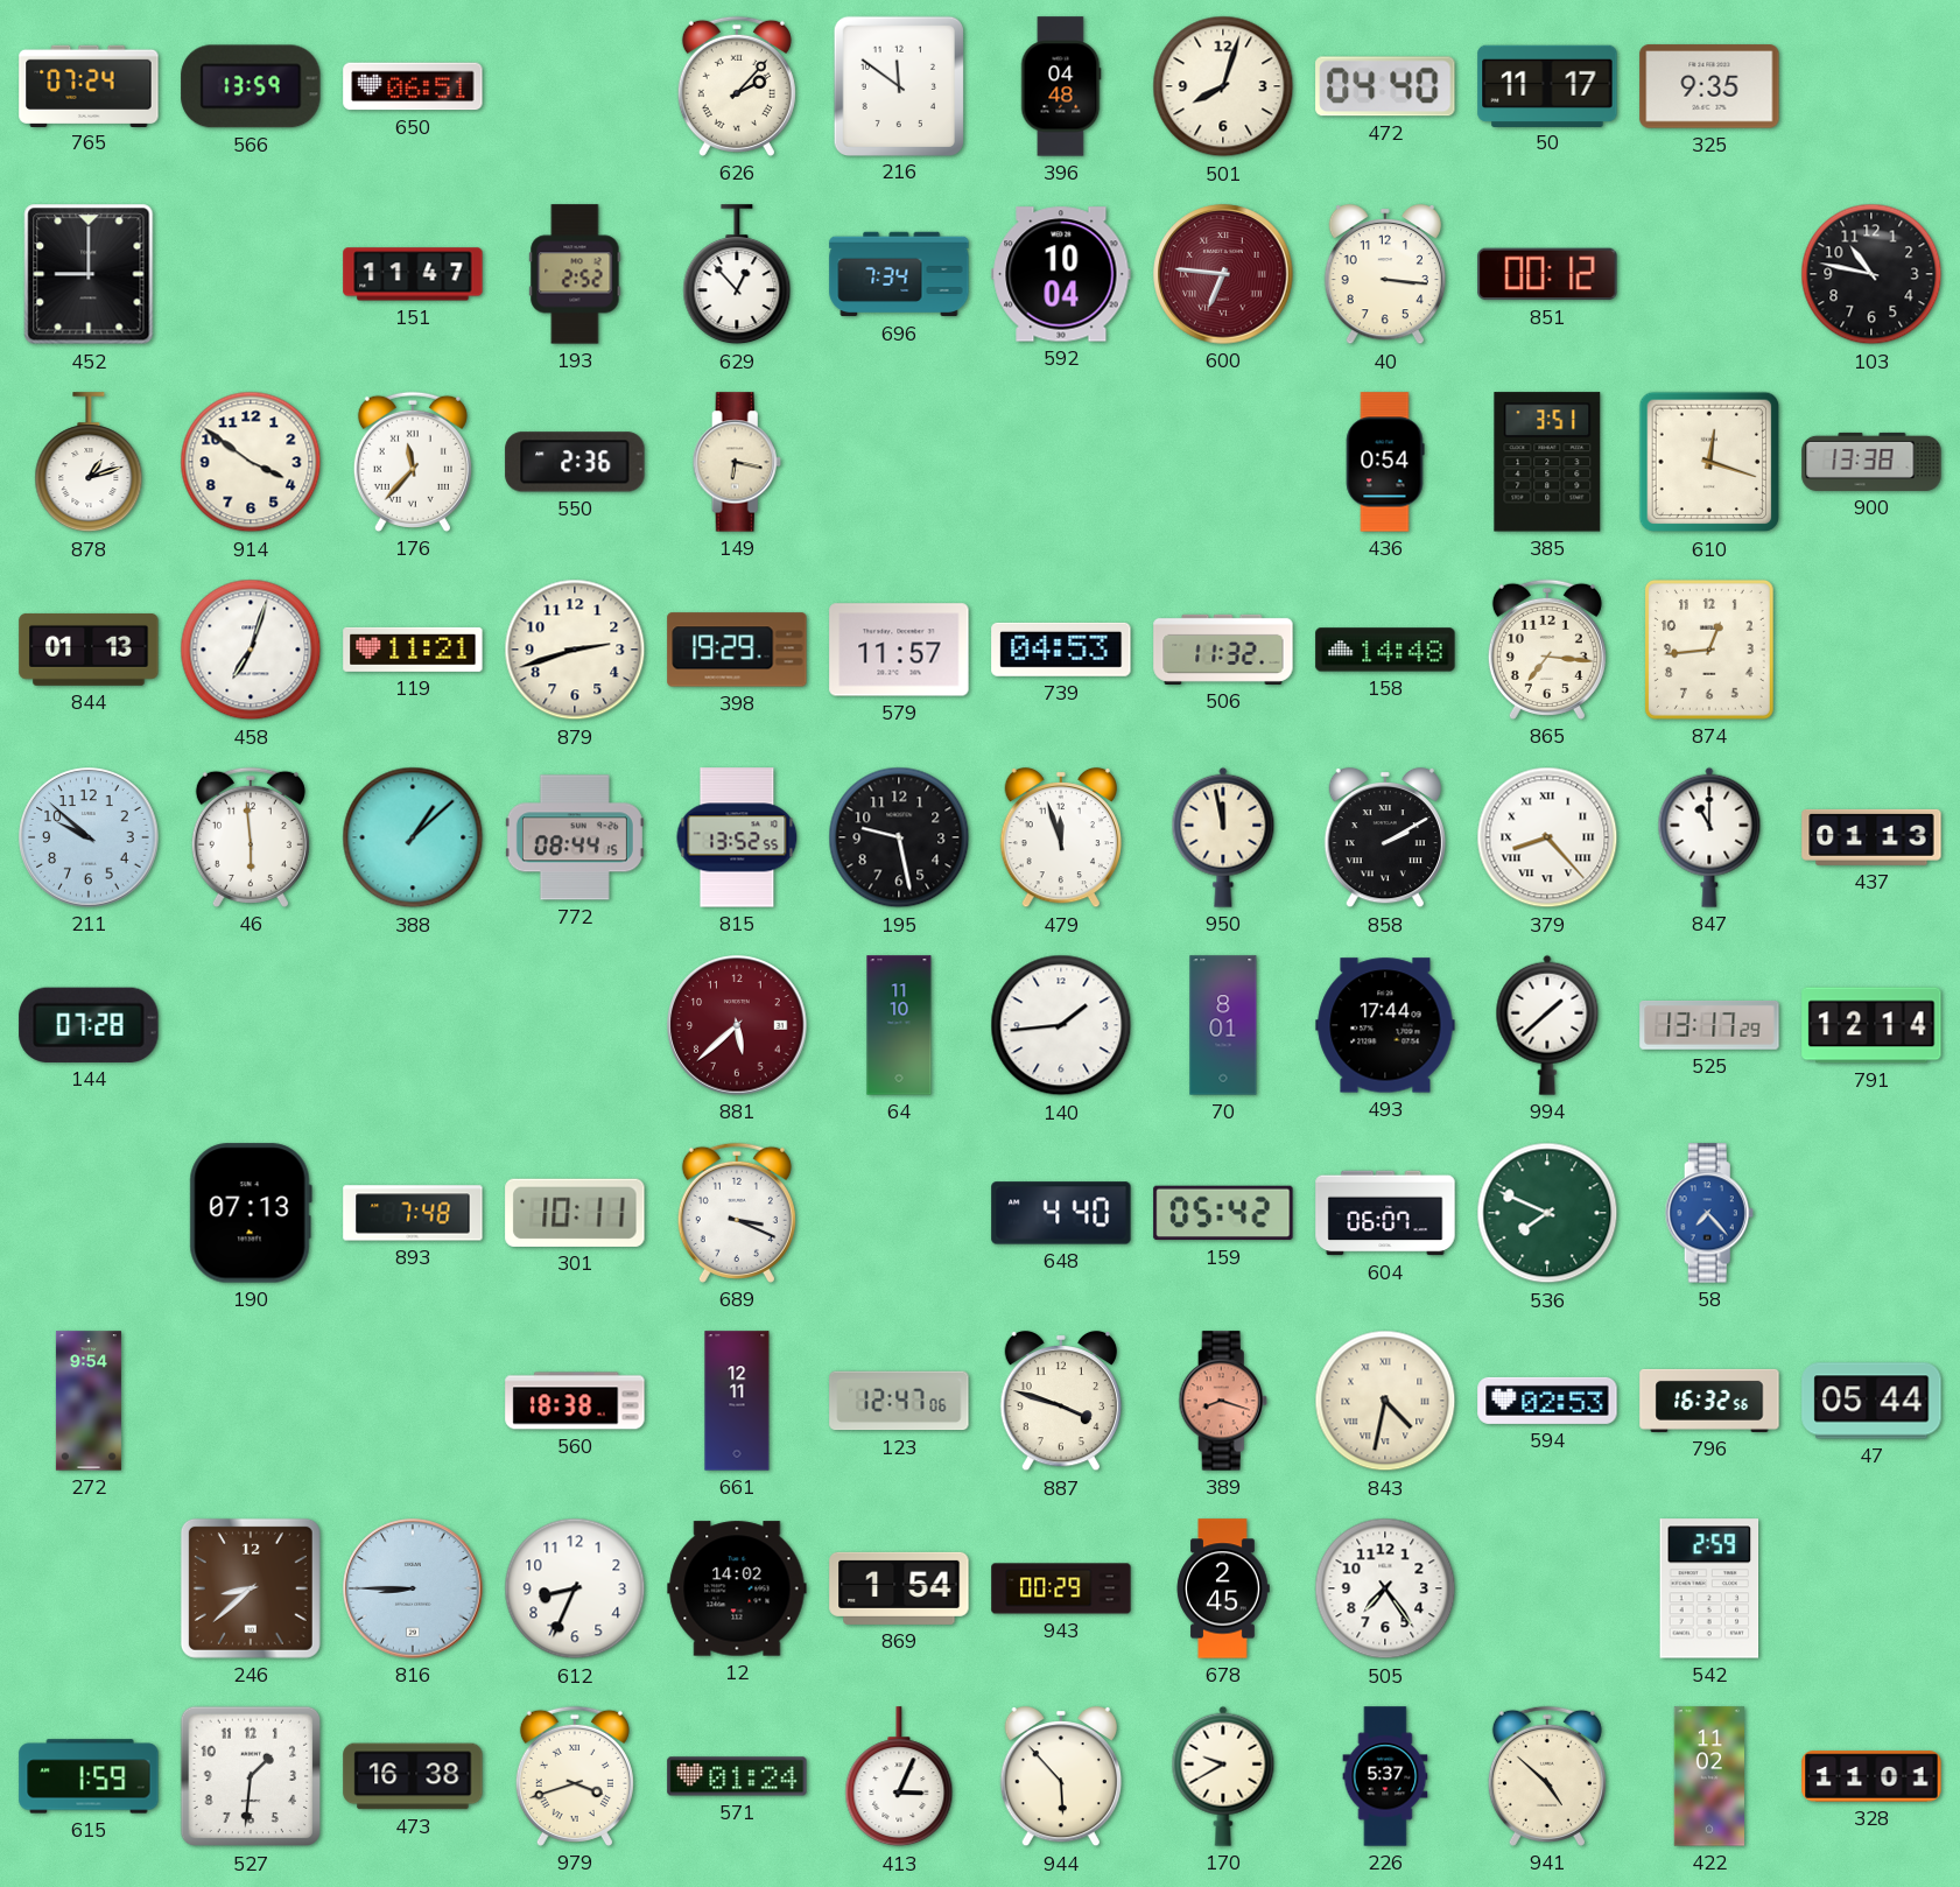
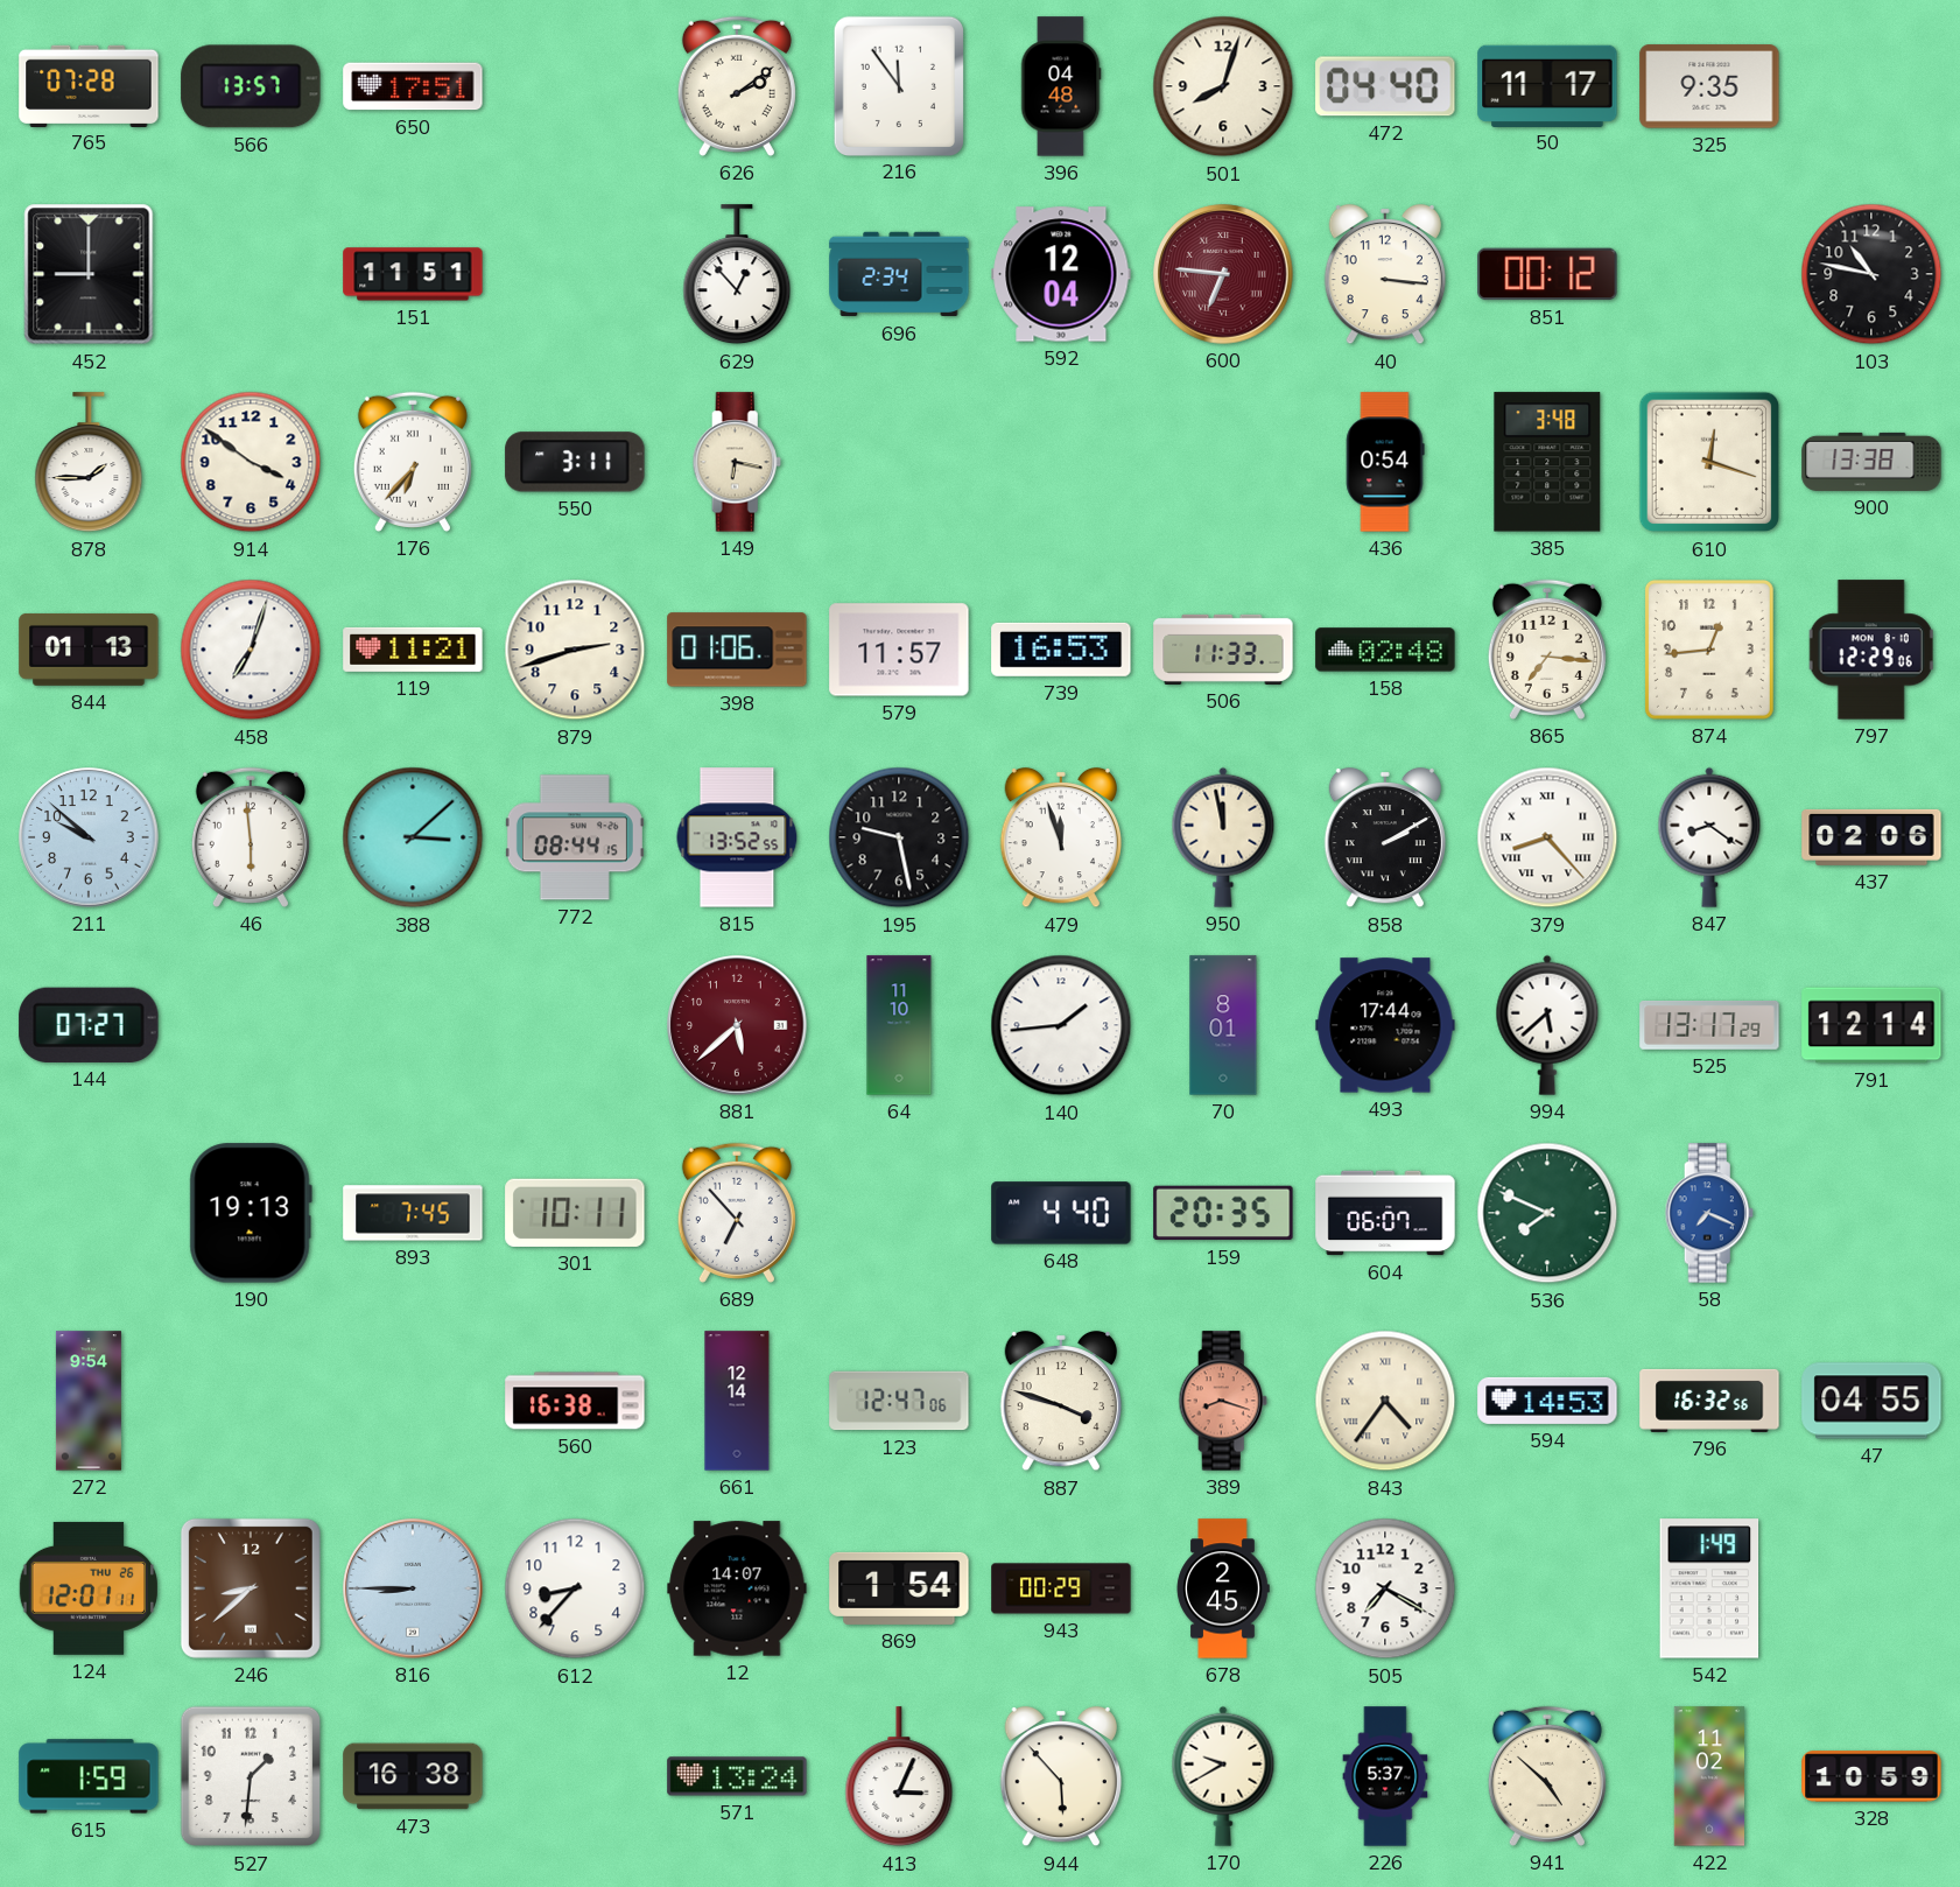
765: 07:24 -> 07:28
566: 13:59 -> 13:57
650: 06:51 -> 17:51
626: 2:07 -> 2:09
216: 11:51 -> 11:54
151: 11:47 -> 11:51
193: 2:52 -> none
696: 7:34 -> 2:34
592: 10:04 -> 12:04
878: 1:12 -> 1:45
176: 11:37 -> 6:37
550: 2:36 -> 3:11
385: 3:51 -> 3:48
398: 19:29 -> 01:06
739: 04:53 -> 16:53
506: 11:32 -> 11:33
158: 14:48 -> 02:48
797: none -> 12:29
388: 1:08 -> 3:08
847: 11:00 -> 8:21
437: 01:13 -> 02:06
144: 07:28 -> 07:27
994: 1:38 -> 5:38
190: 07:13 -> 19:13
893: 7:48 -> 7:45
689: 3:19 -> 6:53
159: 05:42 -> 20:35
58: 7:23 -> 7:19
560: 18:38 -> 16:38
661: 12:11 -> 12:14
843: 4:32 -> 4:36
594: 02:53 -> 14:53
47: 05:44 -> 04:55
124: none -> 12:01
612: 8:34 -> 8:37
12: 14:02 -> 14:07
505: 7:24 -> 7:20
542: 2:59 -> 1:49
979: 3:42 -> none
571: 01:24 -> 13:24
328: 11:01 -> 10:59
